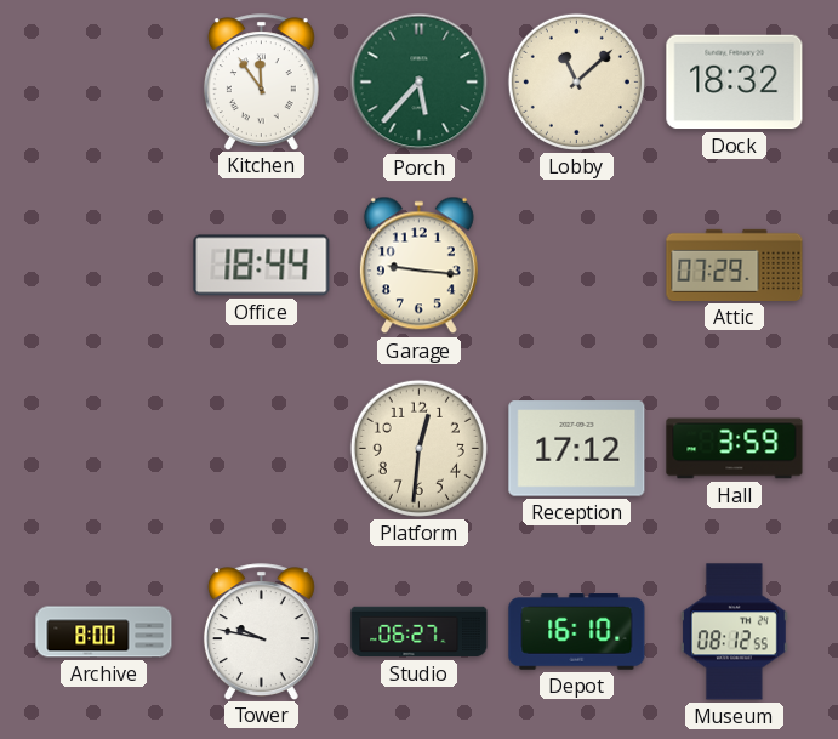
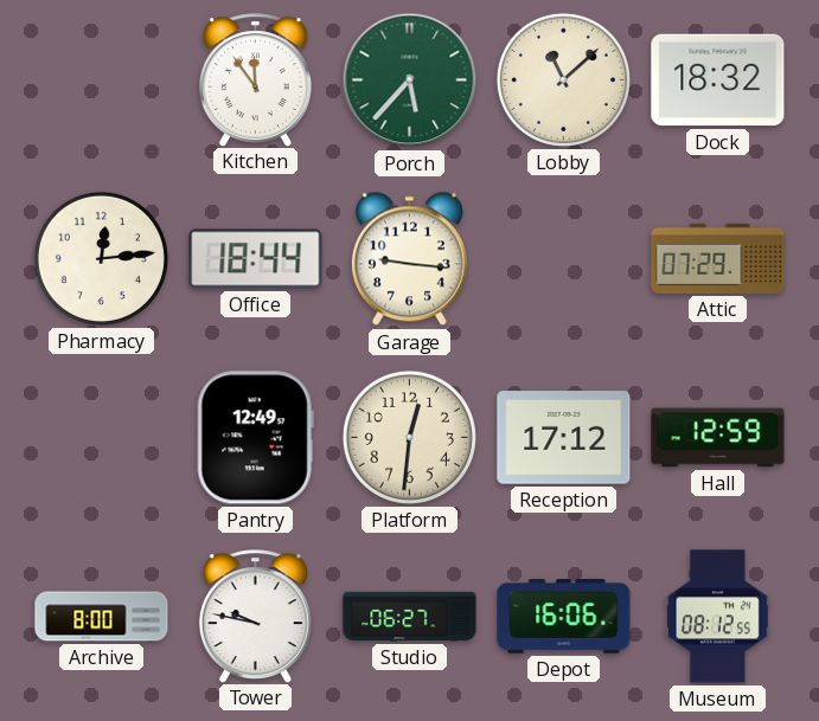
Pharmacy: none -> 12:14
Pantry: none -> 12:49
Hall: 3:59 -> 12:59
Depot: 16:10 -> 16:06
